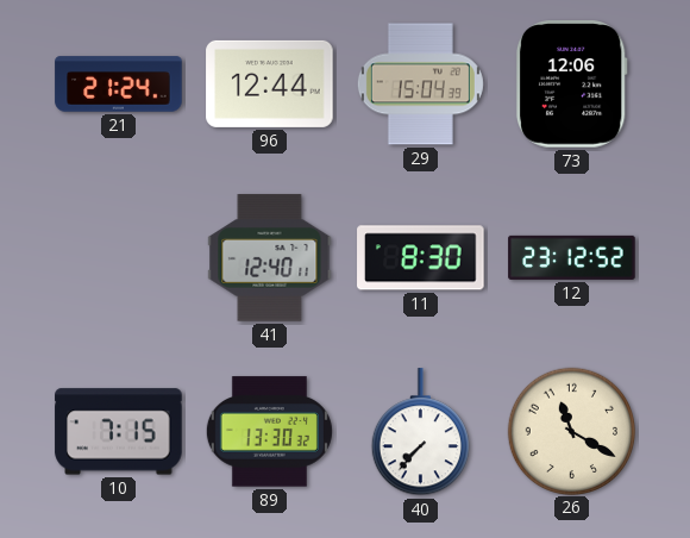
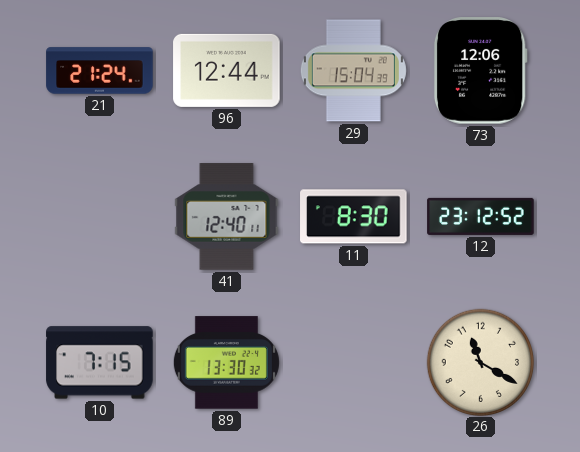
40: 7:37 -> none
